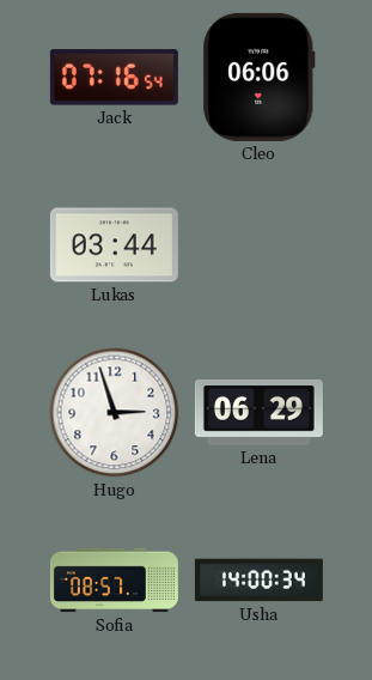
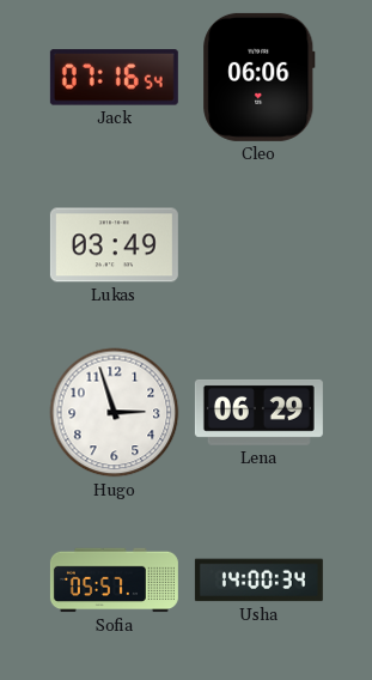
Lukas: 03:44 -> 03:49
Sofia: 08:57 -> 05:57
